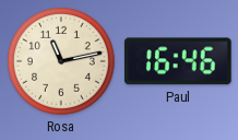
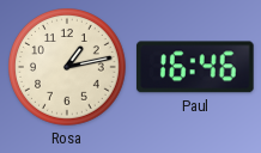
Rosa: 11:13 -> 1:13
